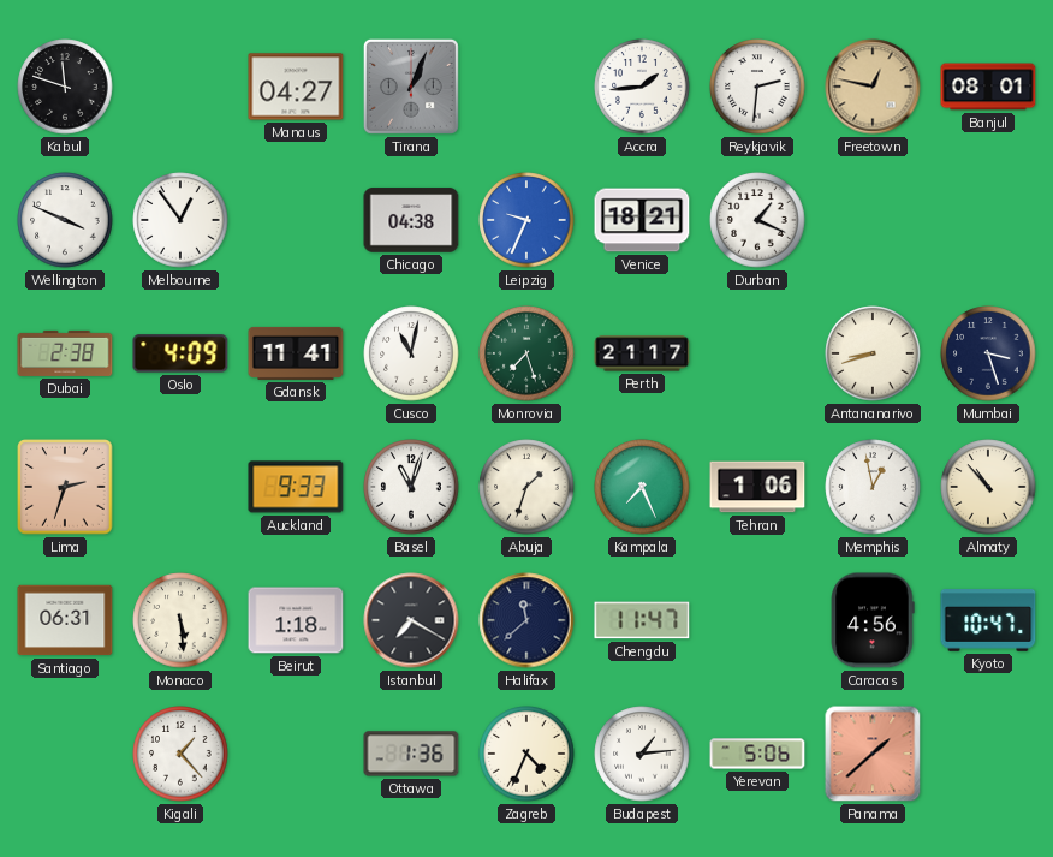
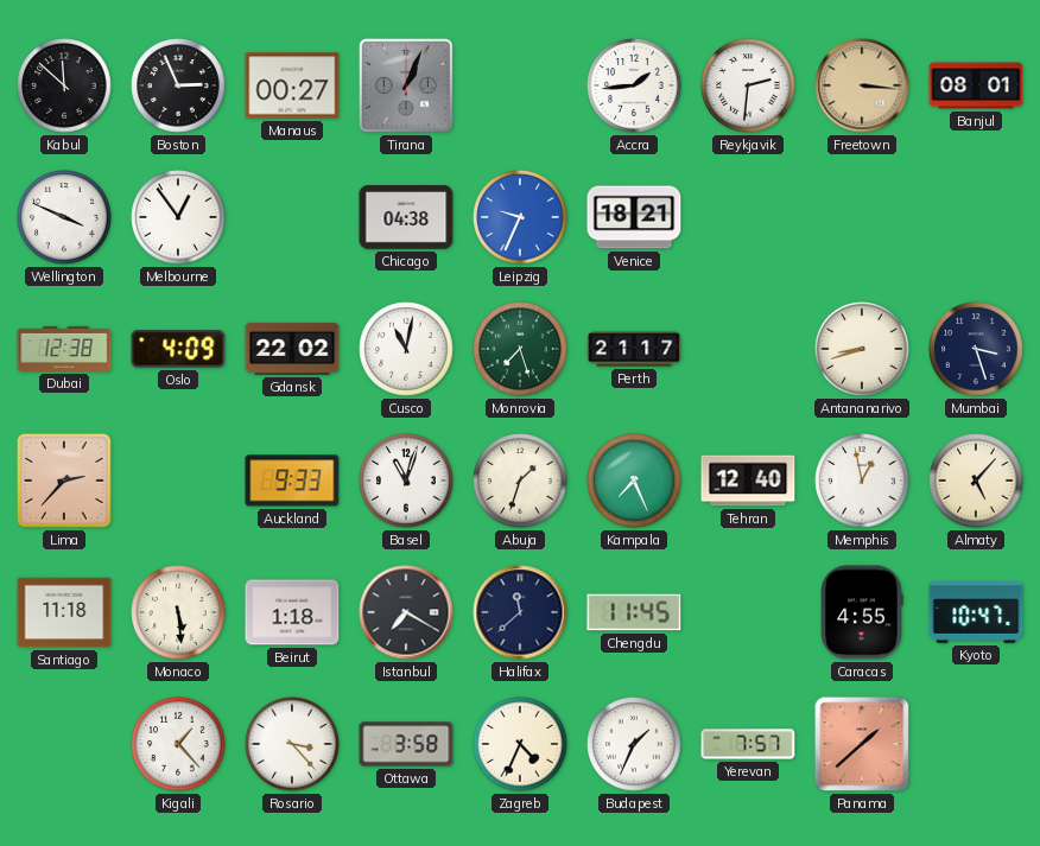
Kabul: 11:48 -> 11:52
Boston: none -> 2:56
Manaus: 04:27 -> 00:27
Freetown: 12:47 -> 3:16
Durban: 1:19 -> none
Dubai: 2:38 -> 12:38
Gdansk: 11:41 -> 22:02
Lima: 2:33 -> 2:37
Tehran: 1:06 -> 12:40
Almaty: 10:53 -> 5:07
Santiago: 06:31 -> 11:18
Chengdu: 11:47 -> 11:45
Caracas: 4:56 -> 4:55
Rosario: none -> 3:23
Ottawa: 1:36 -> 3:58
Budapest: 1:14 -> 1:34
Yerevan: 5:06 -> 7:57
